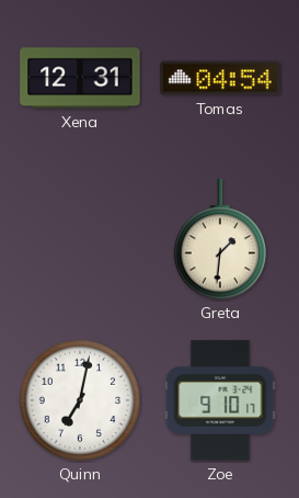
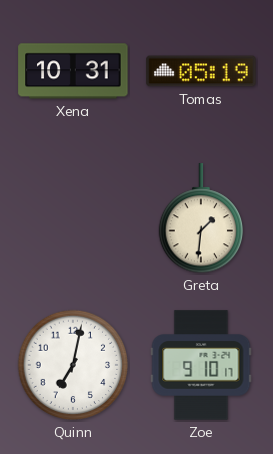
Xena: 12:31 -> 10:31
Tomas: 04:54 -> 05:19
